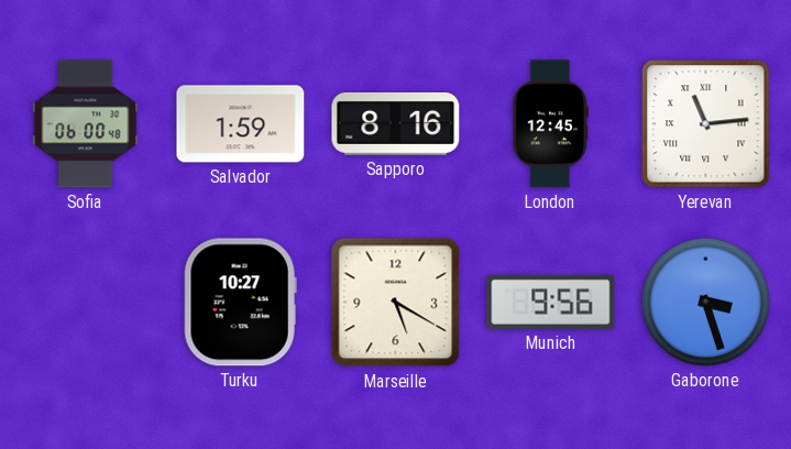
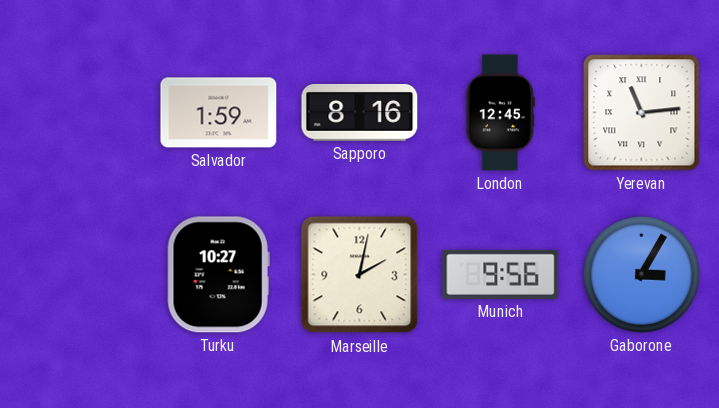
Sofia: 06:00 -> none
Marseille: 5:20 -> 2:02
Gaborone: 3:27 -> 3:05
